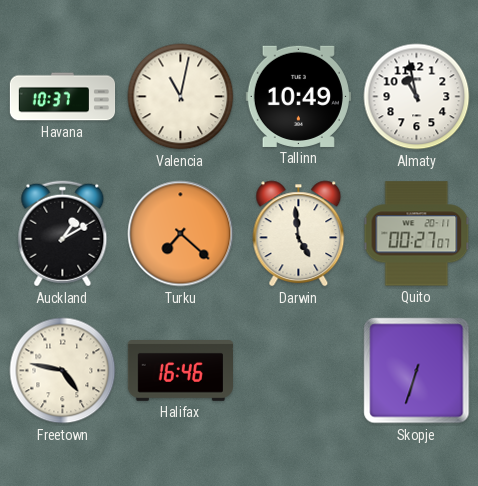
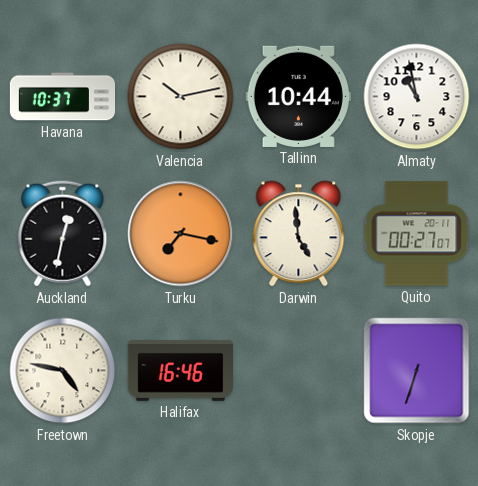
Valencia: 11:02 -> 10:13
Tallinn: 10:49 -> 10:44
Auckland: 1:10 -> 12:32
Turku: 7:22 -> 7:17
